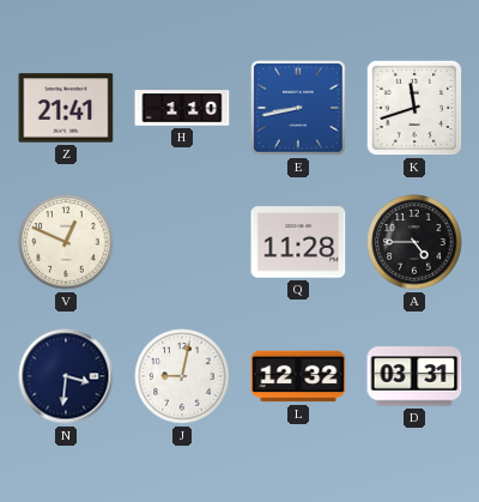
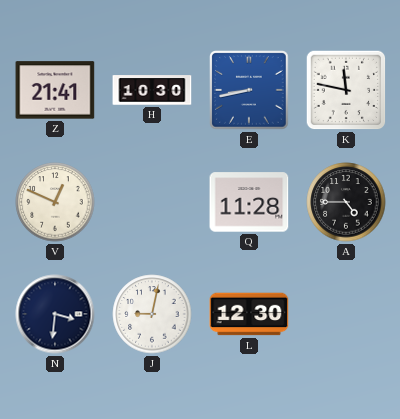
H: 1:10 -> 10:30
K: 11:42 -> 11:47
L: 12:32 -> 12:30
D: 03:31 -> none
